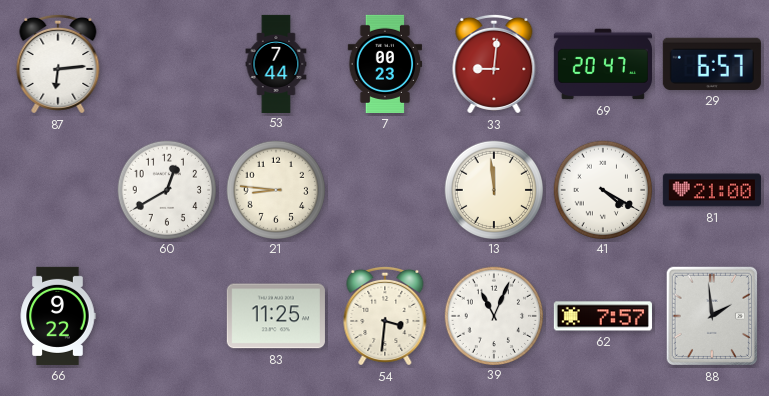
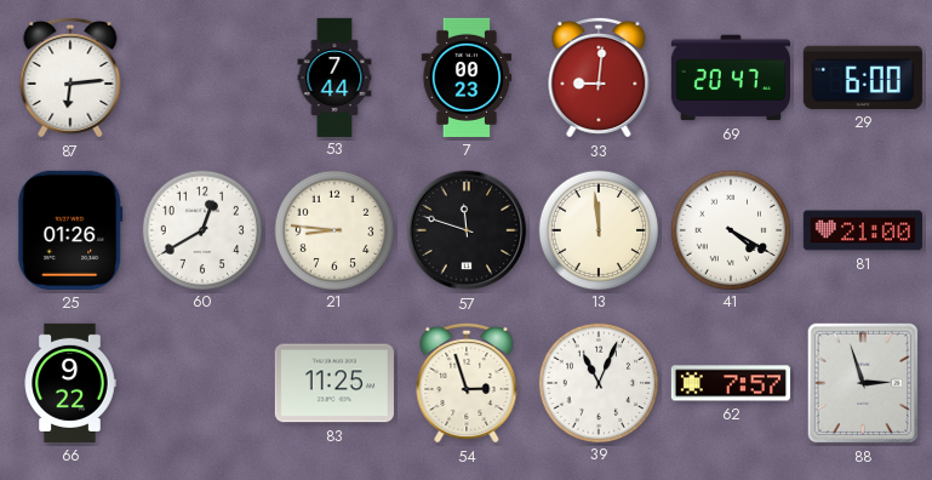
29: 6:57 -> 6:00
25: none -> 01:26
57: none -> 11:48
54: 3:31 -> 2:57
88: 1:59 -> 2:57
